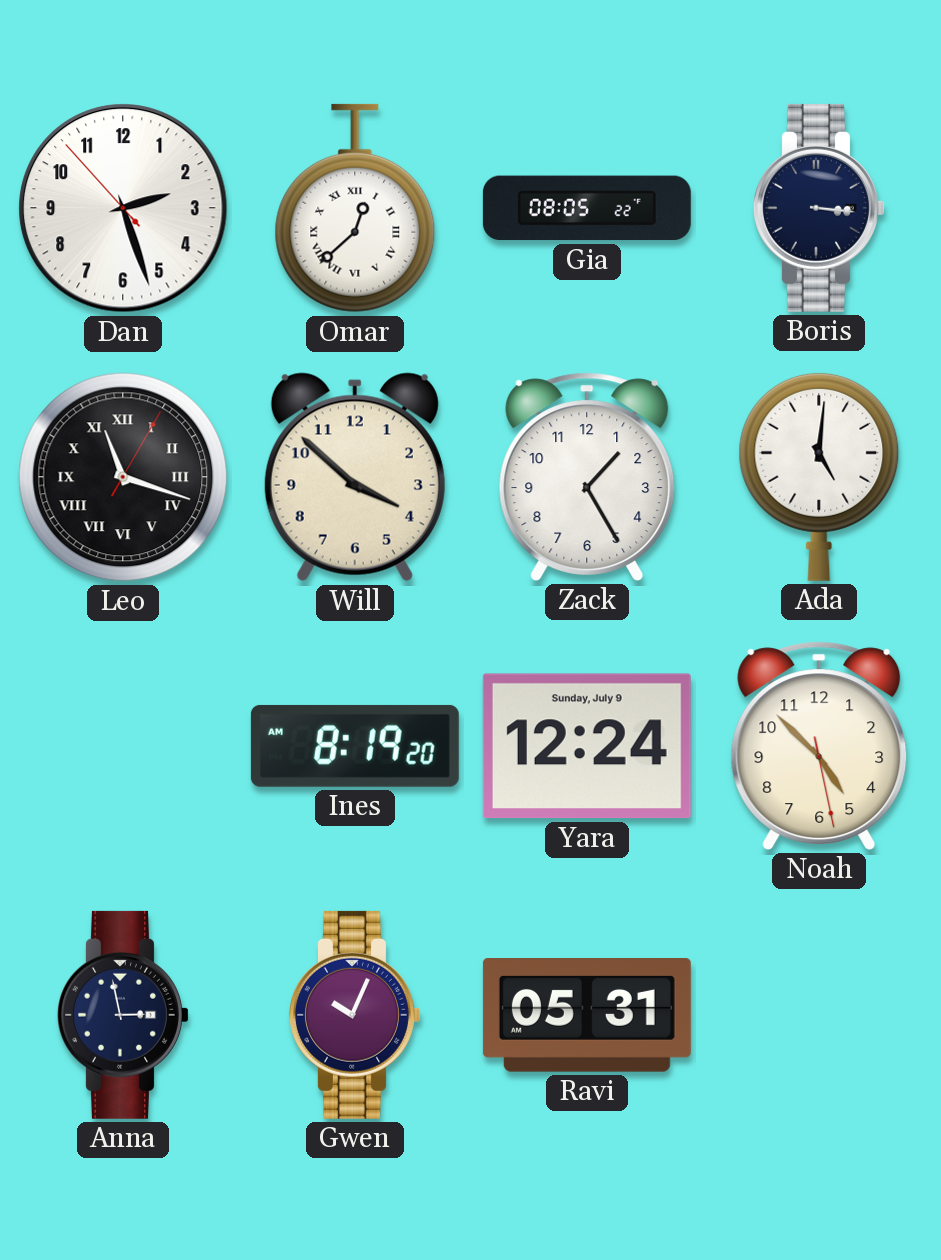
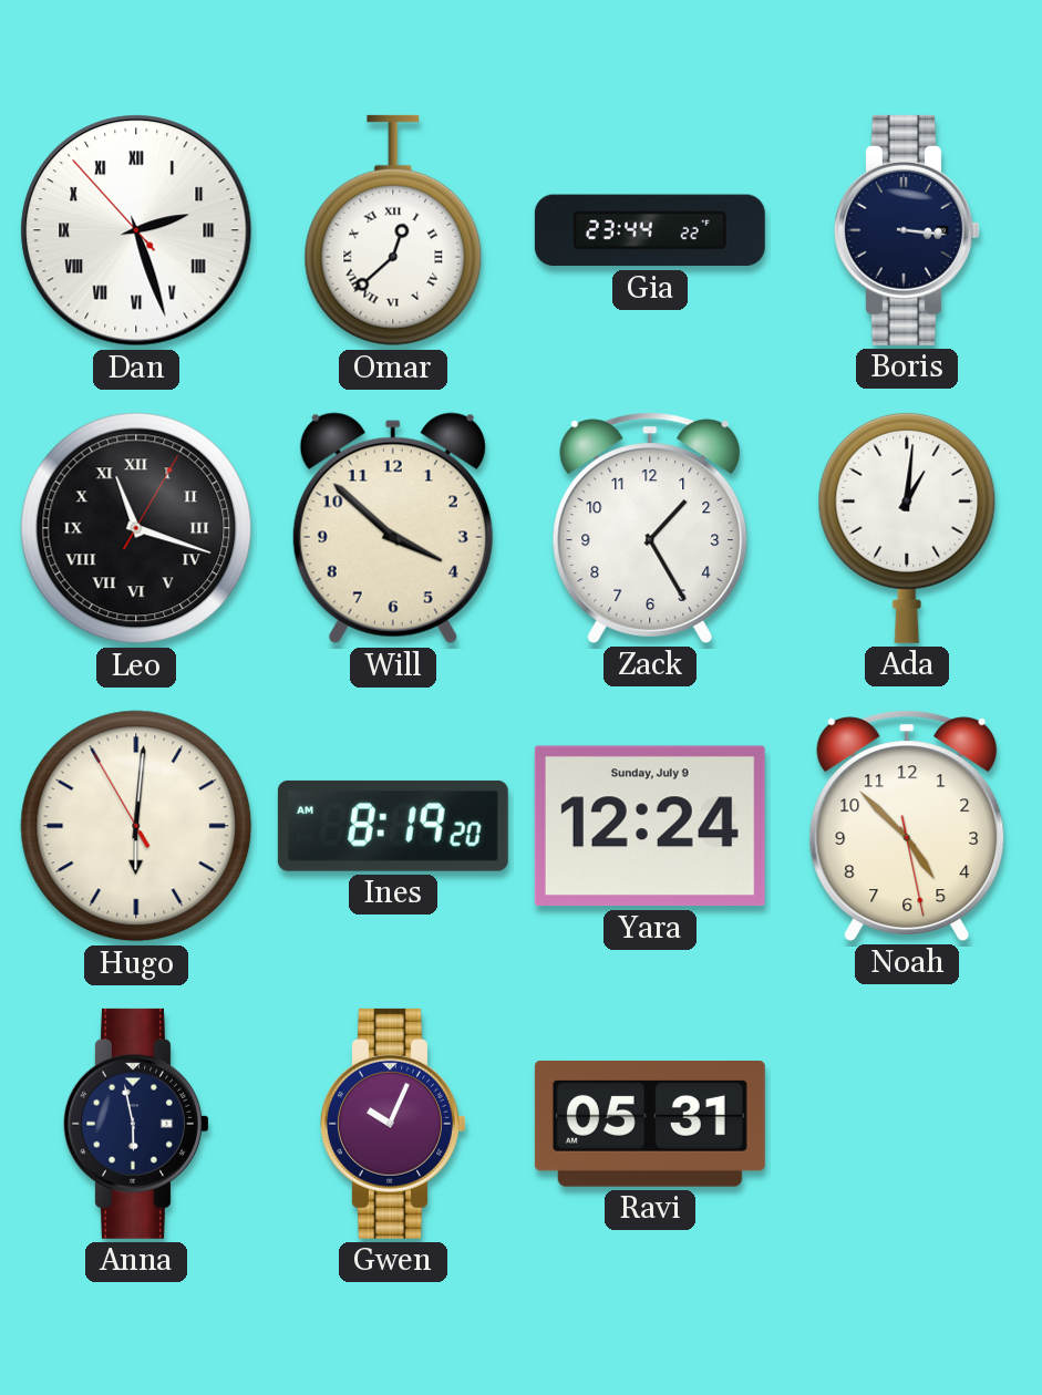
Dan numerals: Arabic -> Roman
Gia: 08:05 -> 23:44
Ada: 5:01 -> 1:01
Hugo: none -> 6:00
Anna: 2:58 -> 5:58
